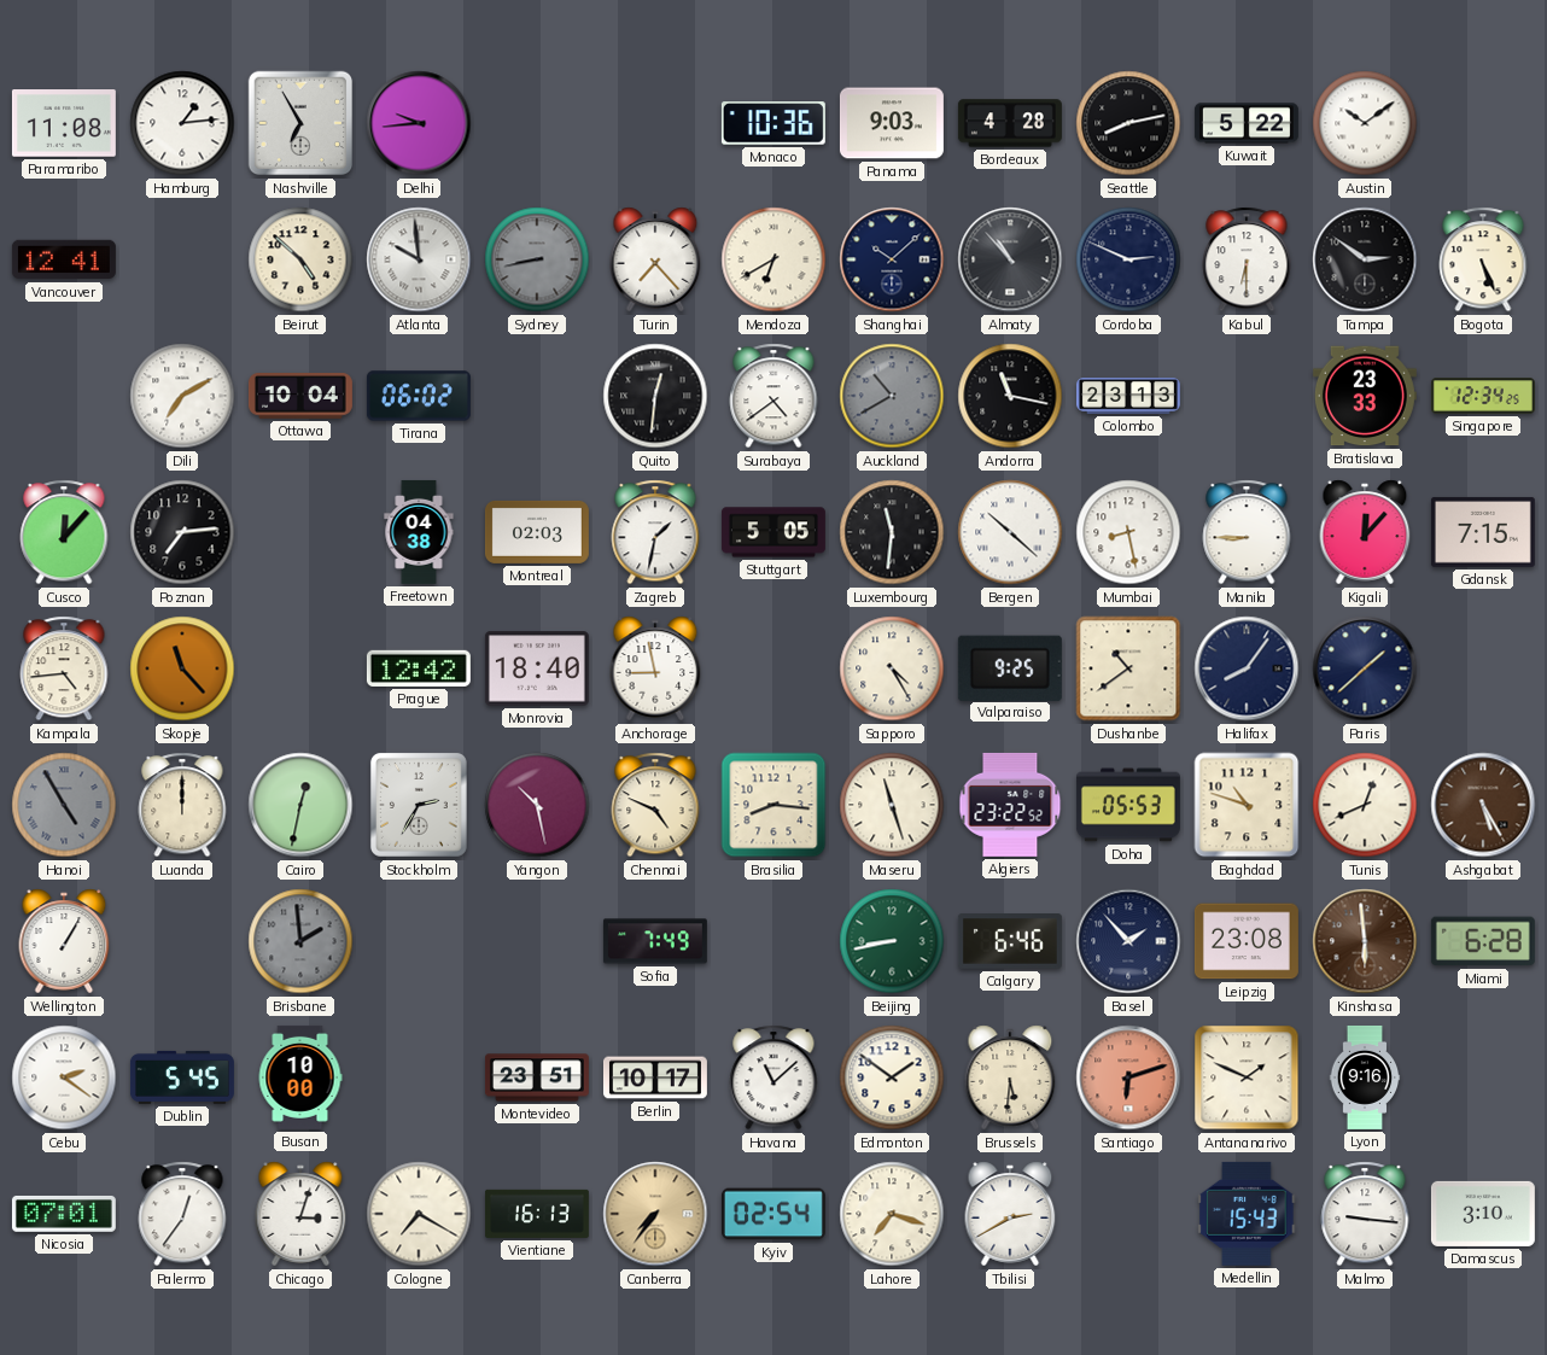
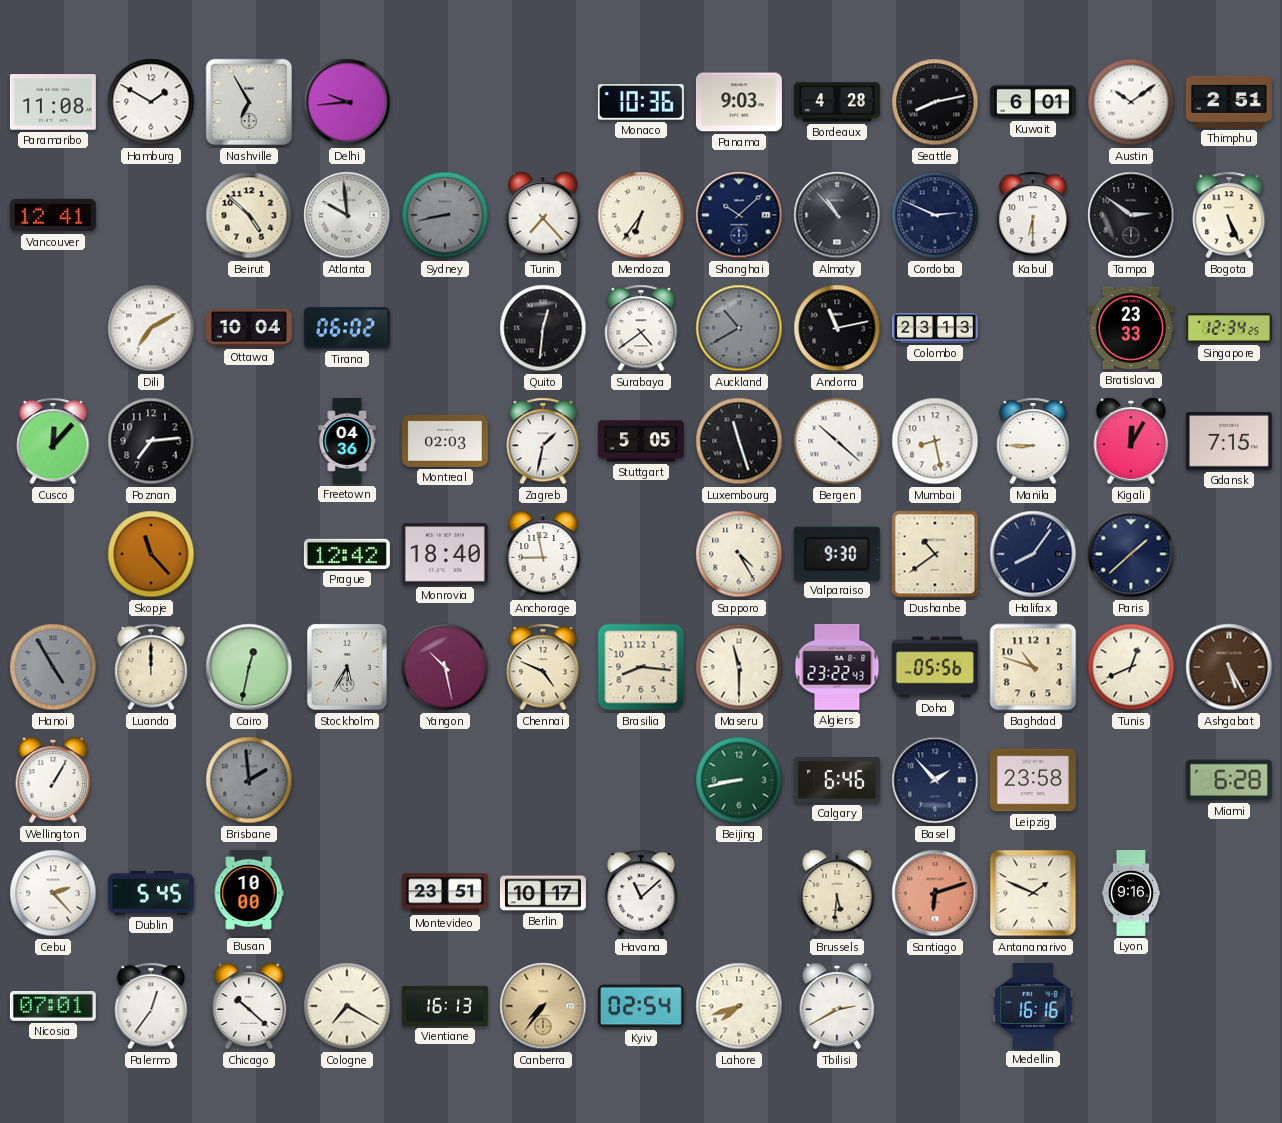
Hamburg: 1:14 -> 1:50
Kuwait: 5:22 -> 6:01
Thimphu: none -> 2:51
Mendoza: 6:40 -> 6:36
Andorra: 11:17 -> 11:13
Freetown: 04:38 -> 04:36
Luxembourg: 11:31 -> 11:27
Kigali: 12:07 -> 12:05
Kampala: 4:44 -> none
Valparaiso: 9:25 -> 9:30
Stockholm: 2:35 -> 5:35
Maseru: 11:27 -> 11:30
Algiers: 23:22:52 -> 23:22:43
Doha: 05:53 -> 05:56
Sofia: 7:49 -> none
Leipzig: 23:08 -> 23:58
Kinshasa: 5:59 -> none
Cebu: 2:21 -> 2:23
Edmonton: 1:51 -> none
Chicago: 3:03 -> 10:22
Lahore: 7:18 -> 7:42
Medellin: 15:43 -> 16:16
Malmo: 9:16 -> none
Damascus: 3:10 -> none
